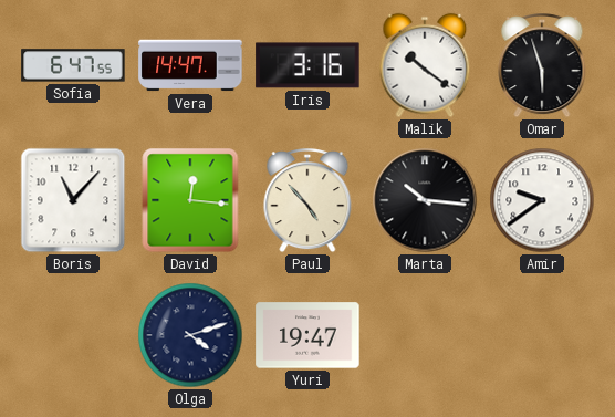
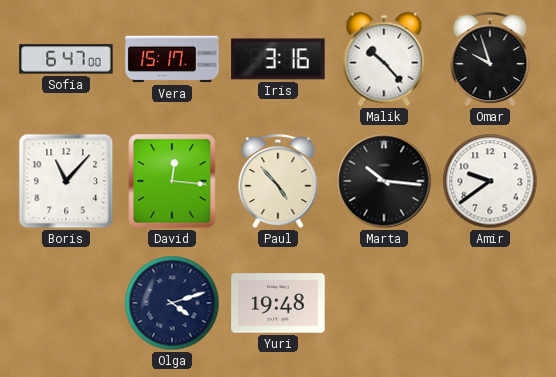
Sofia: 6:47:55 -> 6:47:00
Vera: 14:47 -> 15:17
Malik: 10:21 -> 10:23
Omar: 5:57 -> 9:57
Yuri: 19:47 -> 19:48
